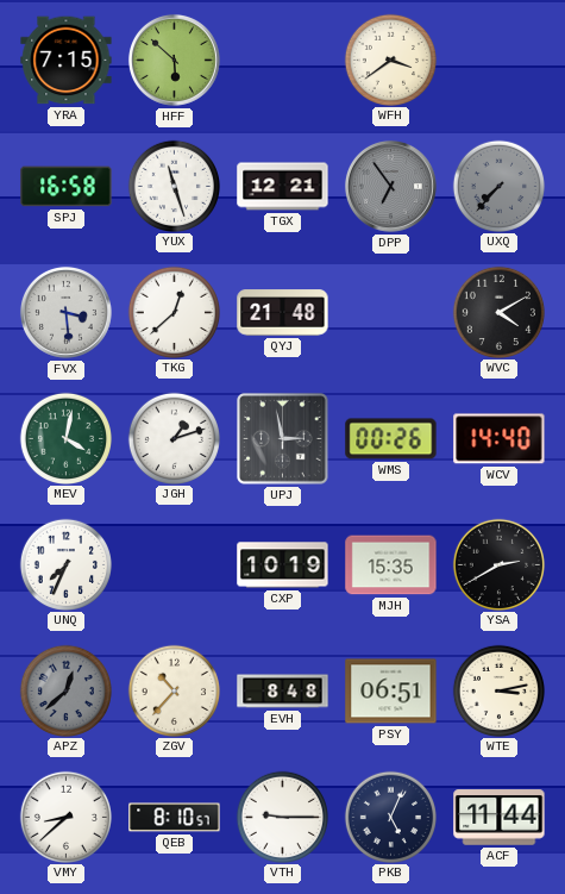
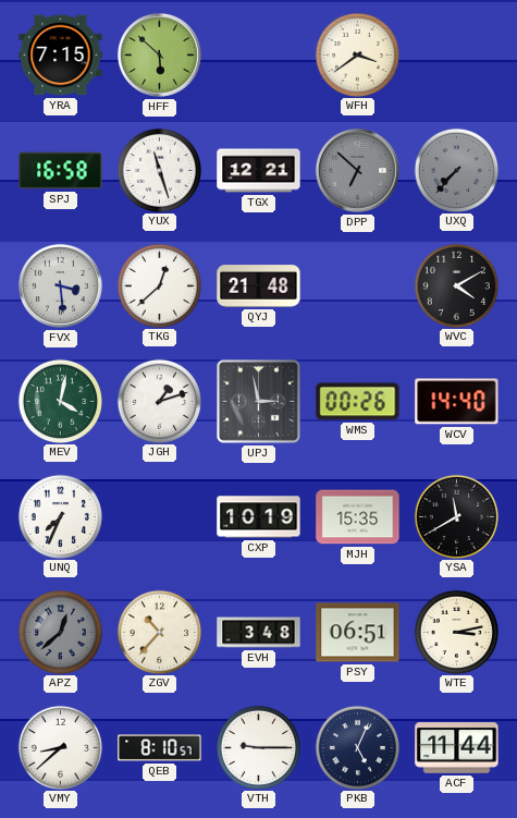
DPP: 6:54 -> 6:52
YSA: 2:40 -> 11:40
EVH: 8:48 -> 3:48
